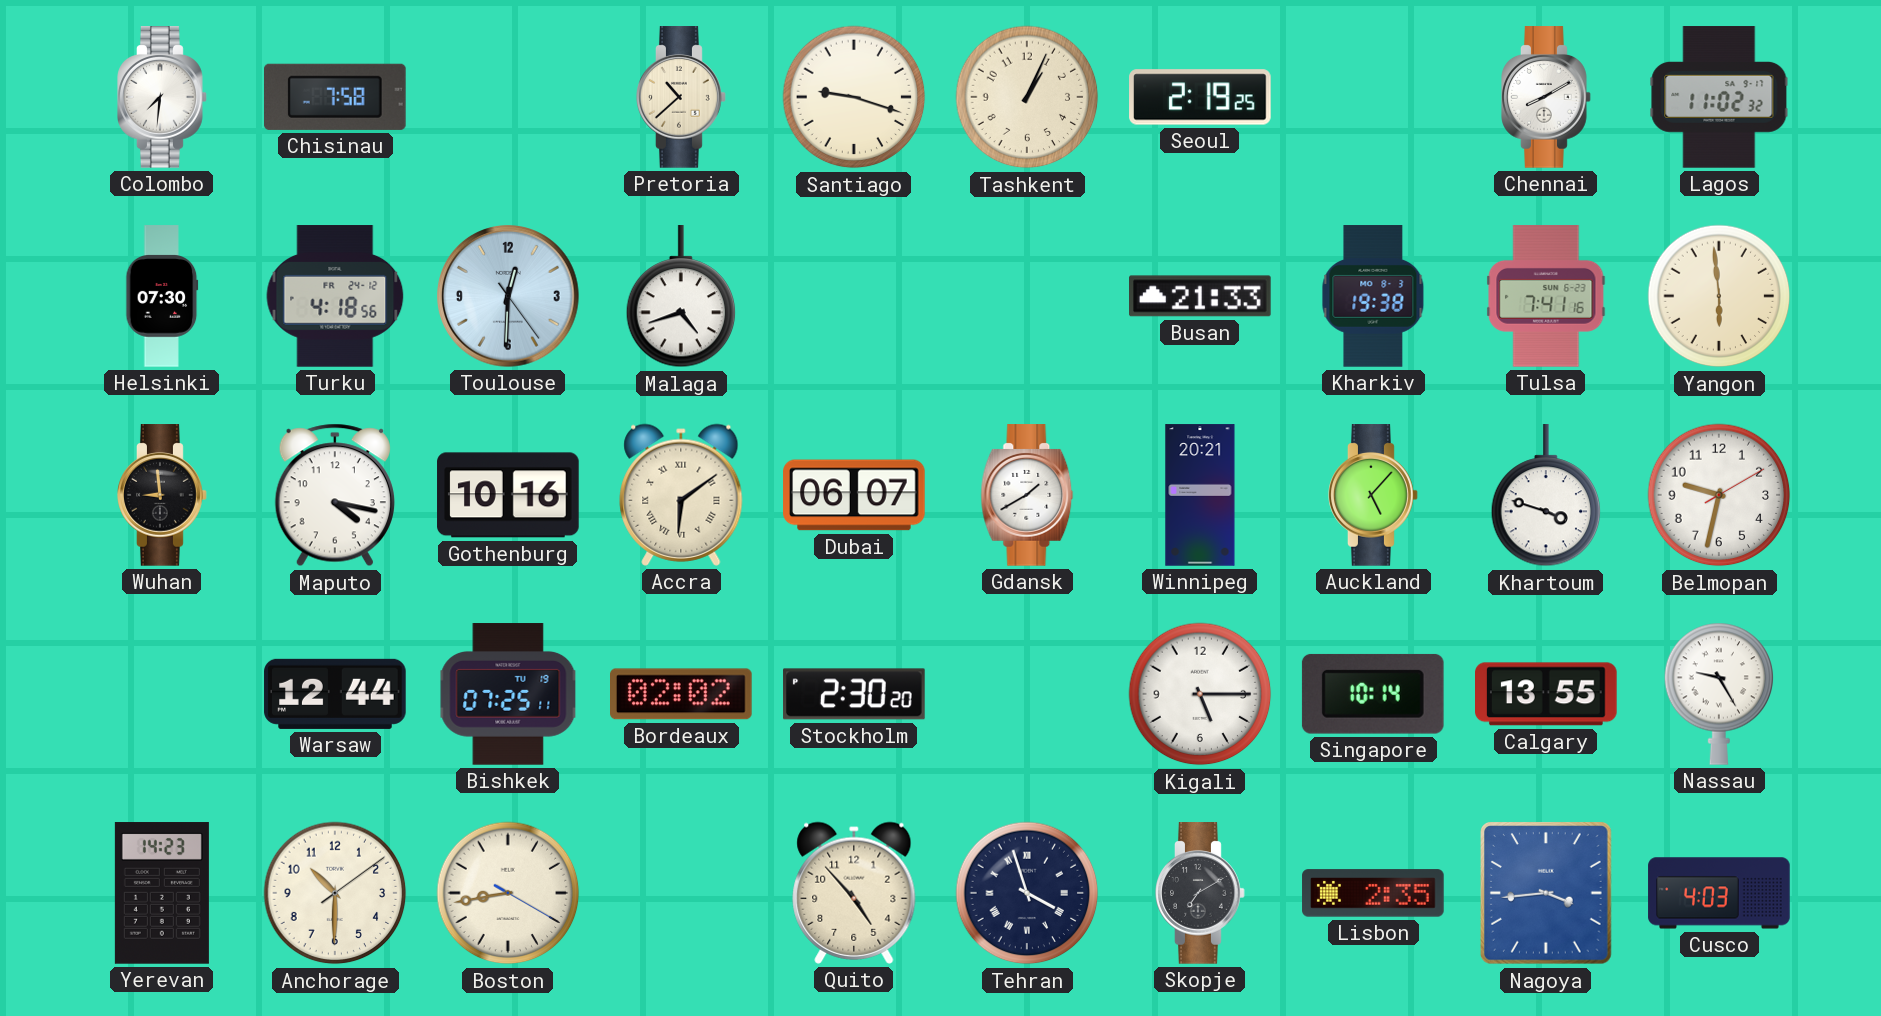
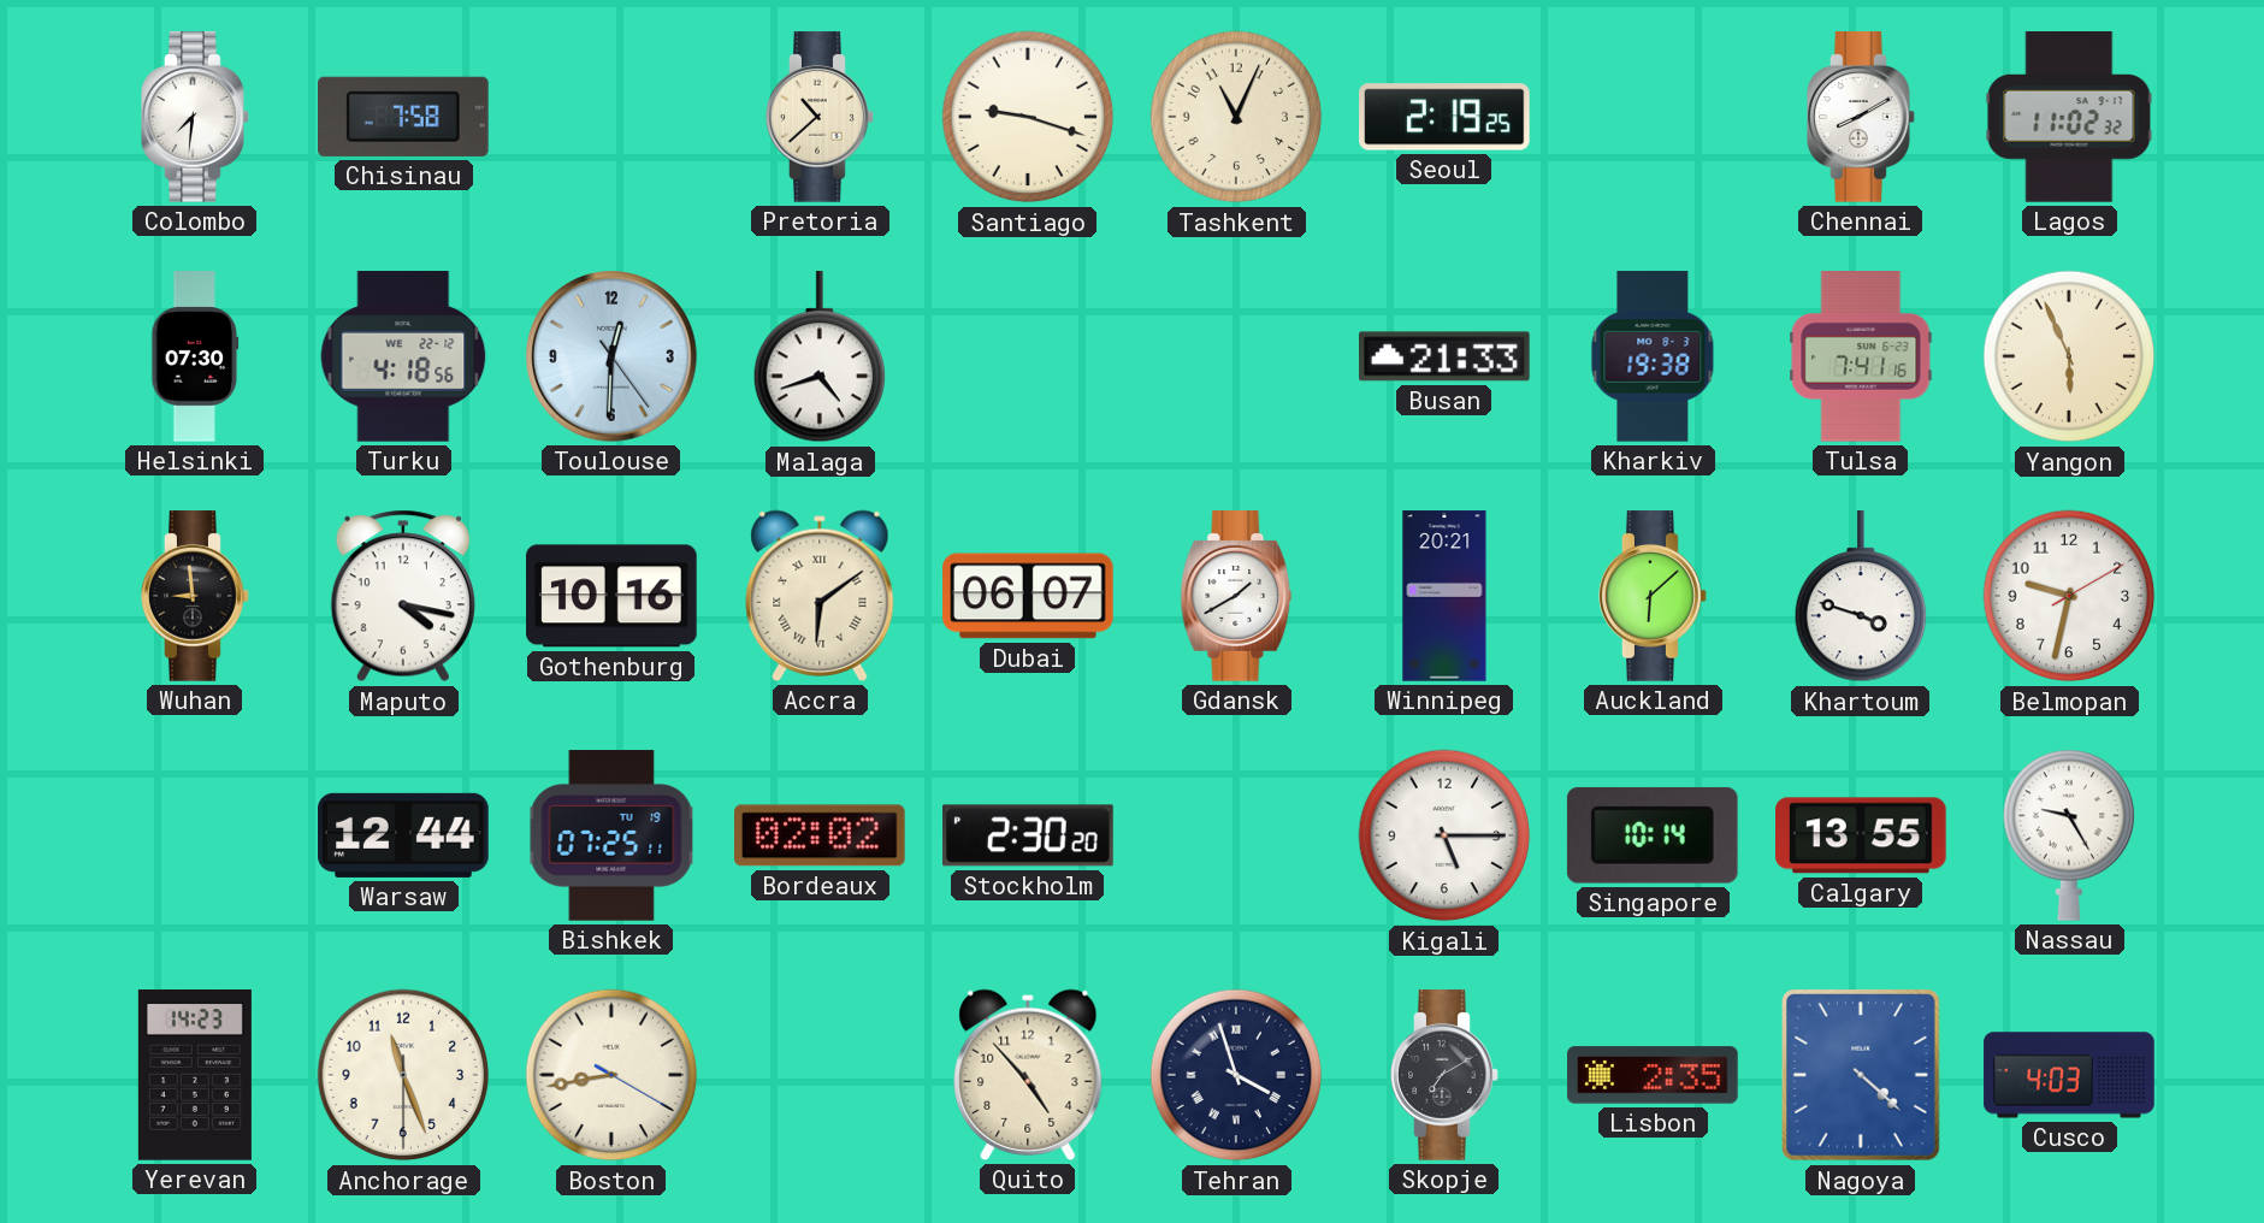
Tashkent: 1:04 -> 11:04
Turku date: FR 24-12 -> WE 22-12
Yangon: 5:59 -> 5:56
Auckland: 5:07 -> 6:08
Anchorage: 10:30 -> 11:26
Nagoya: 3:44 -> 4:22
